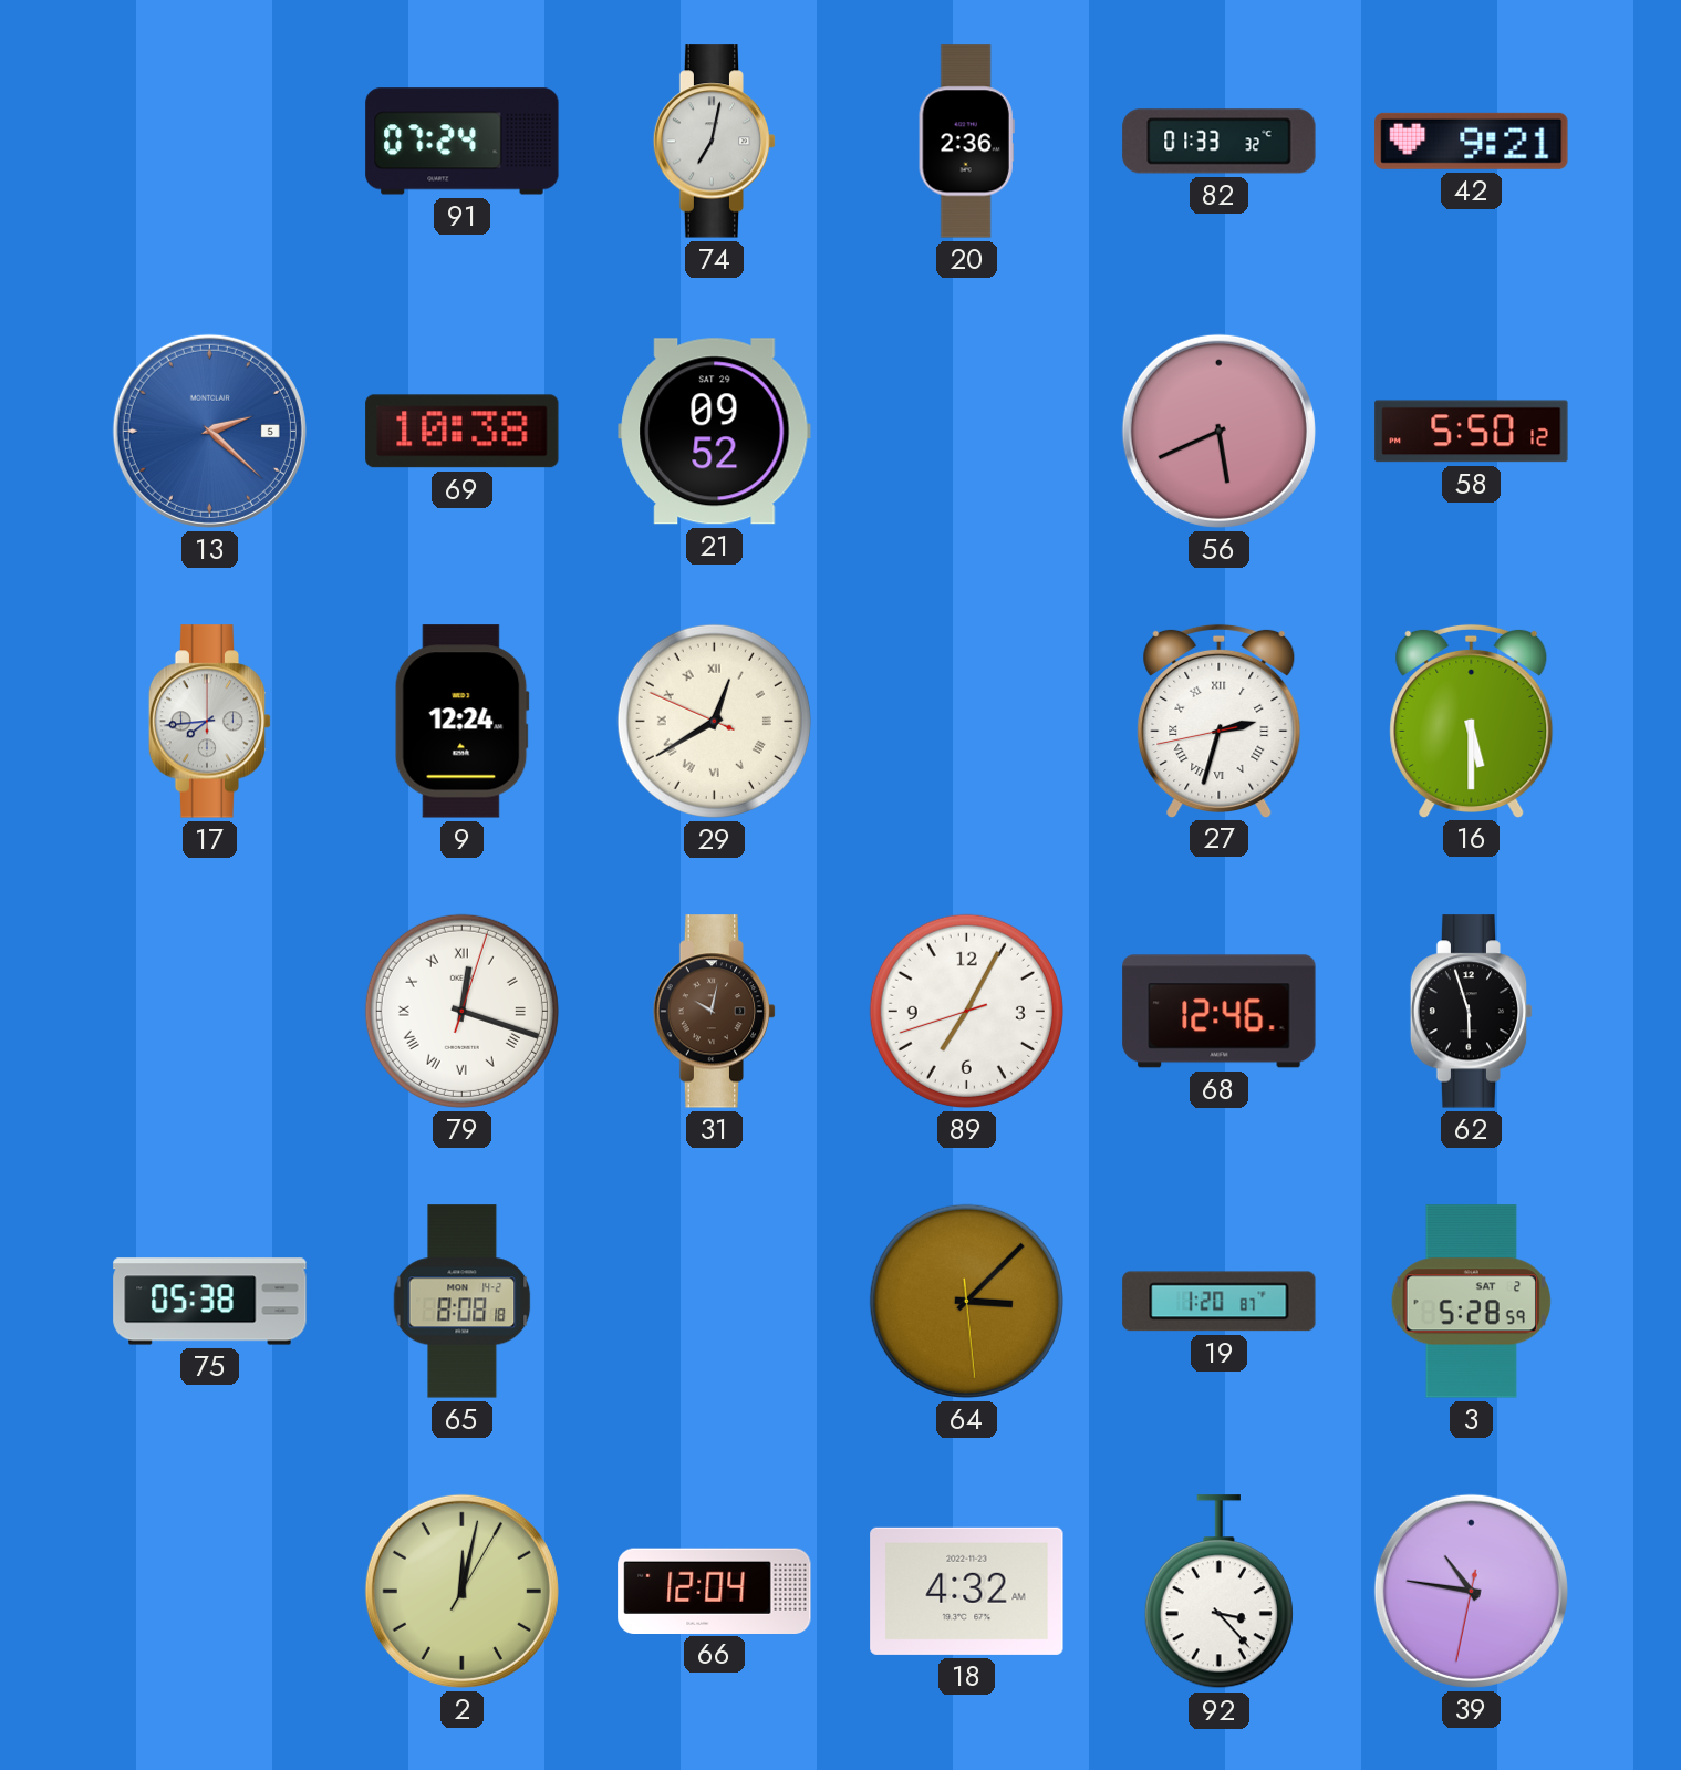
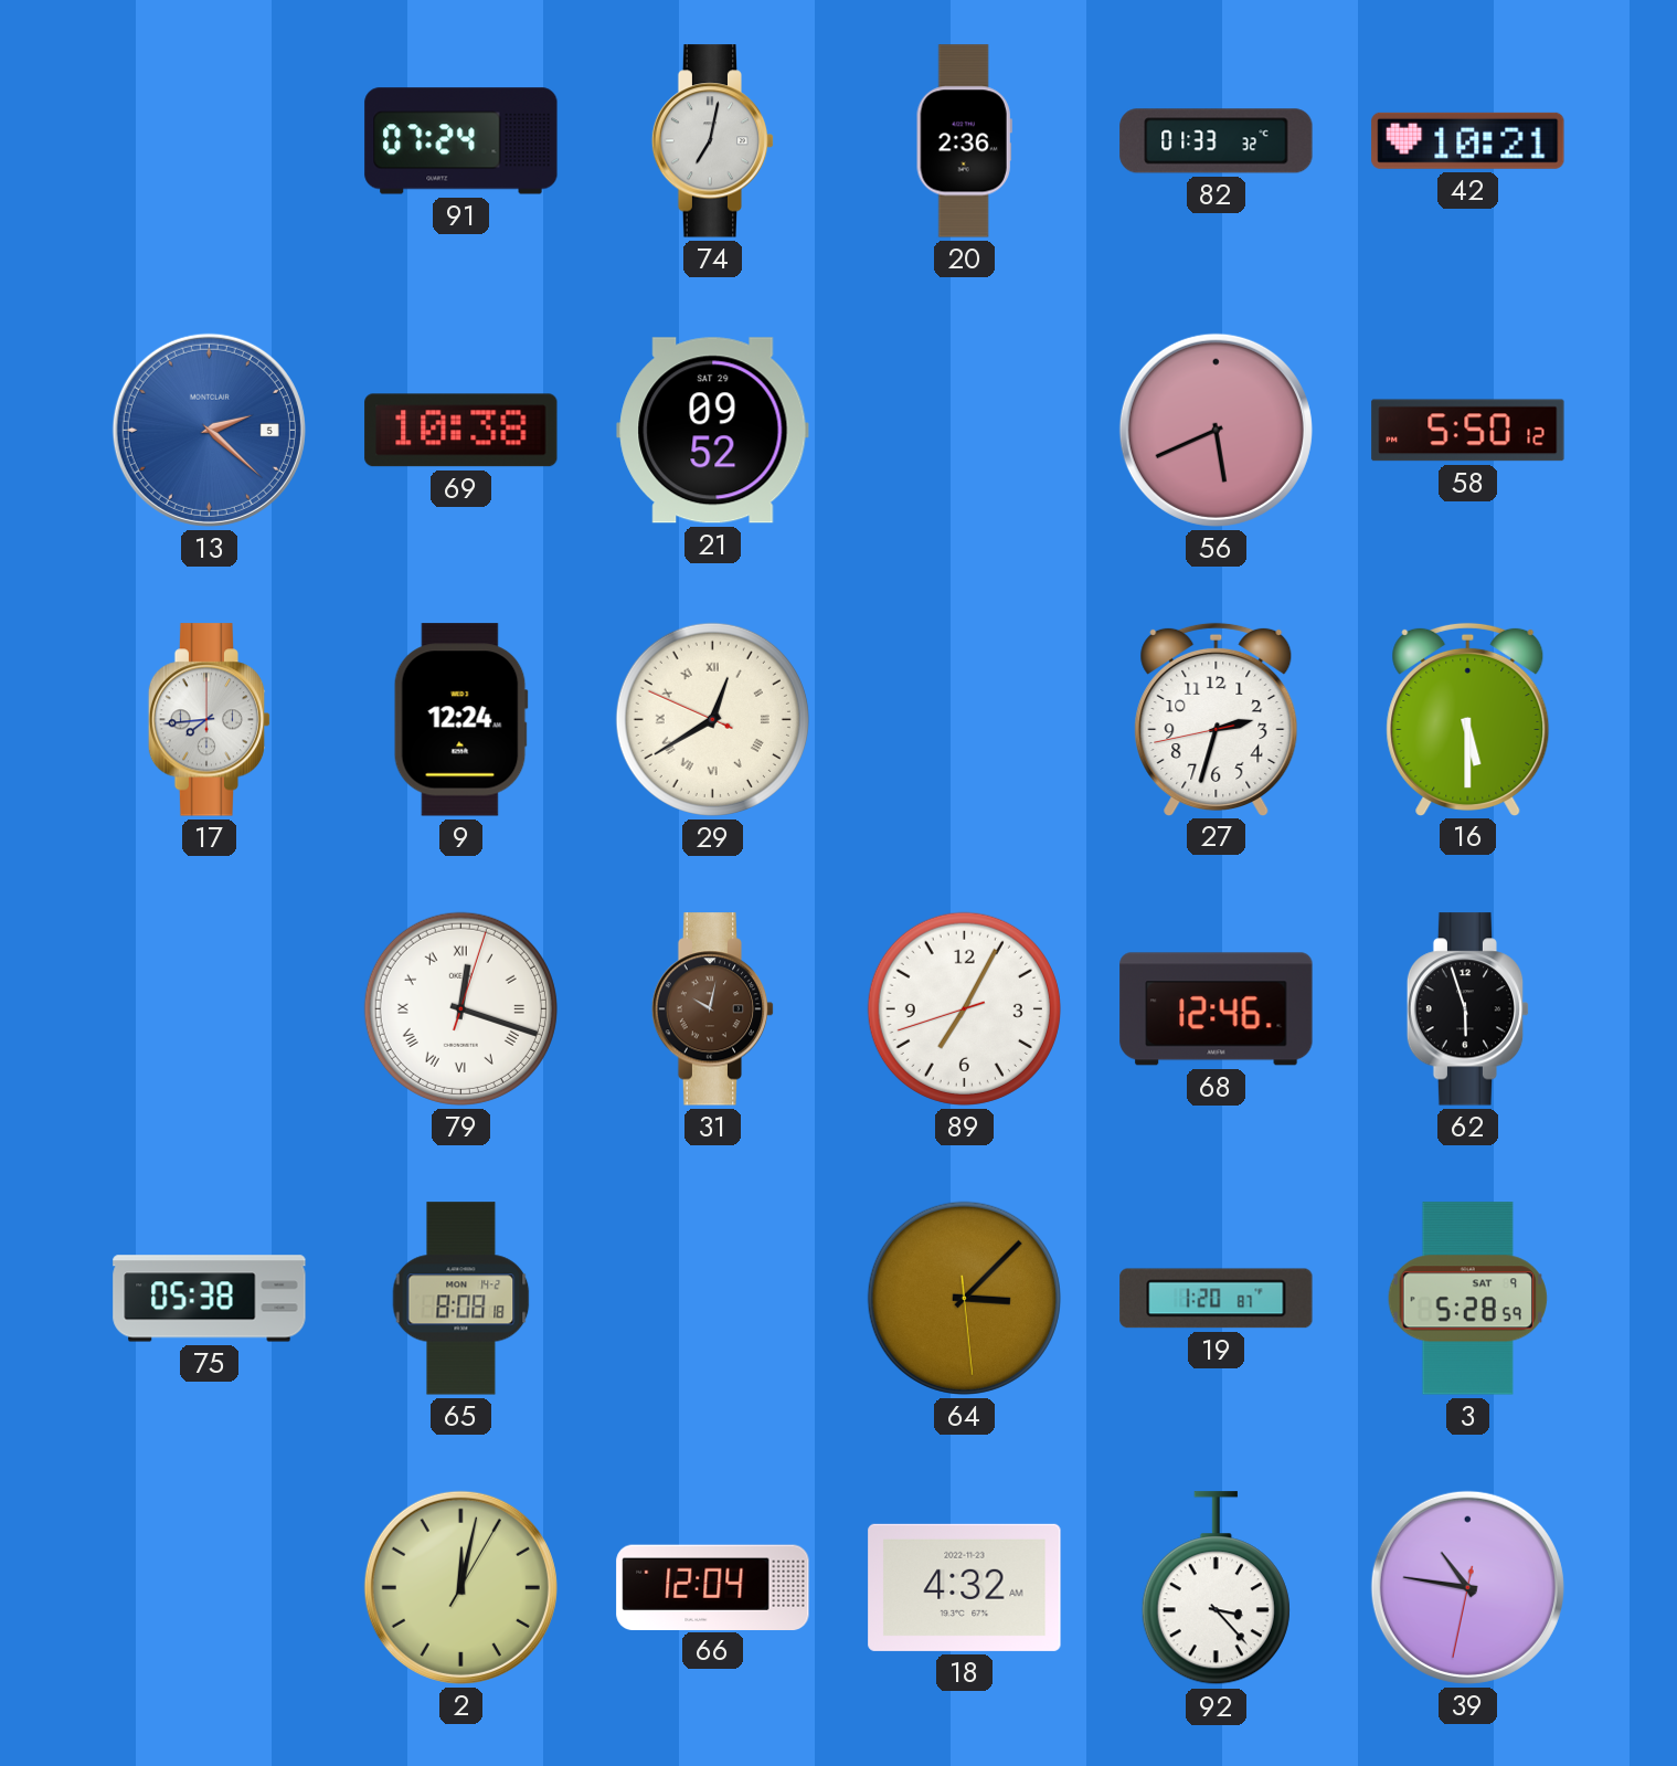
42: 9:21 -> 10:21
27 numerals: Roman -> Arabic
3 date: SAT 2 -> SAT 9
